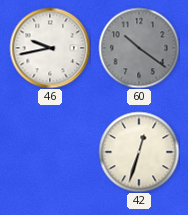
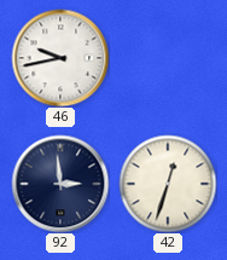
60: 10:21 -> none
92: none -> 2:59
